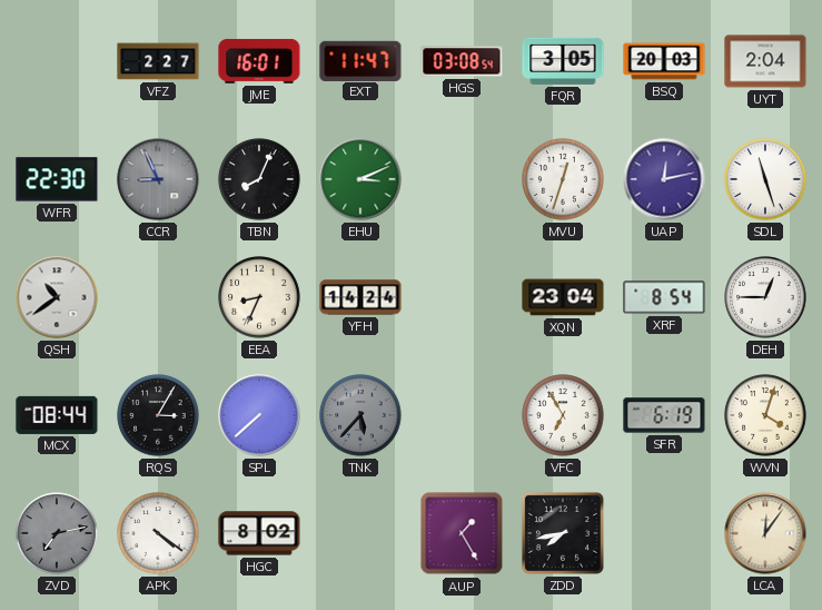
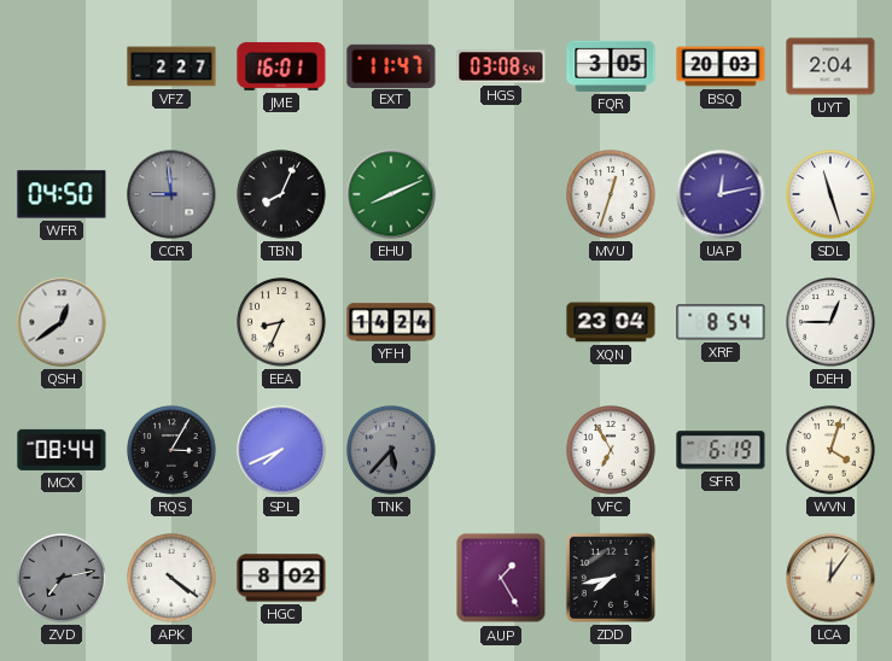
WFR: 22:30 -> 04:50
CCR: 8:56 -> 8:59
EHU: 3:11 -> 8:11
QSH: 10:39 -> 12:39
SPL: 7:38 -> 7:41
